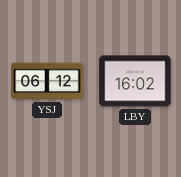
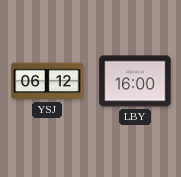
LBY: 16:02 -> 16:00
